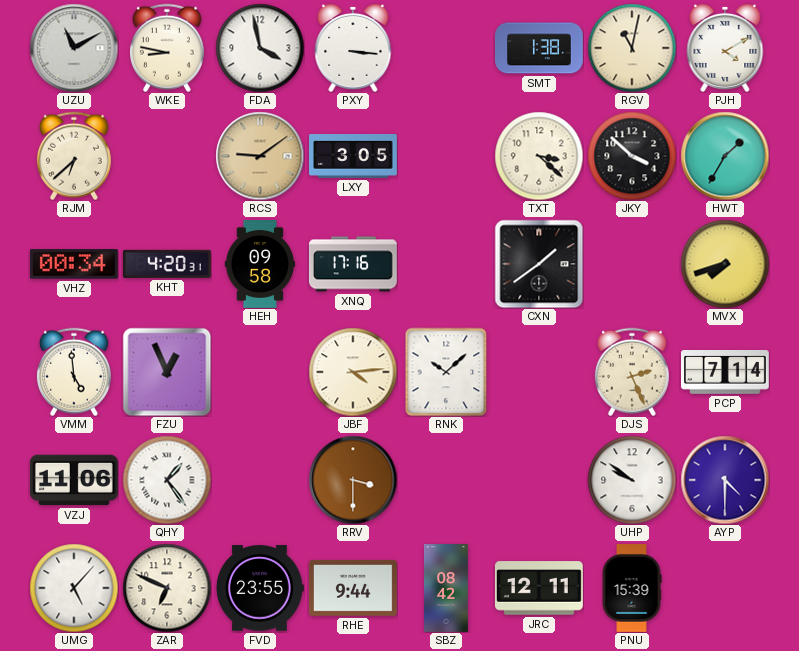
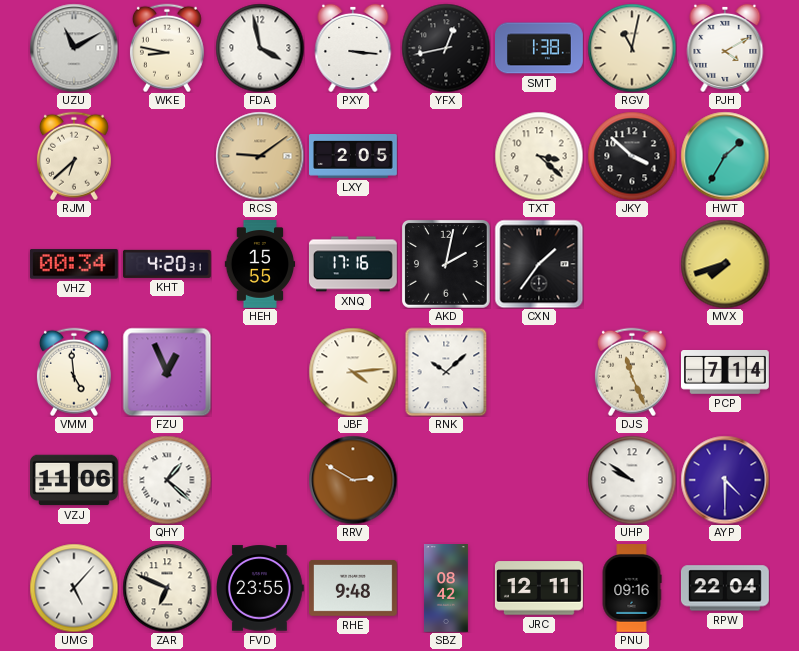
YFX: none -> 12:43
LXY: 3:05 -> 2:05
HEH: 09:58 -> 15:55
AKD: none -> 2:02
CXN: 1:39 -> 1:36
DJS: 2:26 -> 11:26
QHY: 1:24 -> 1:22
RRV: 3:30 -> 2:50
RHE: 9:44 -> 9:48
PNU: 15:39 -> 09:16
RPW: none -> 22:04
